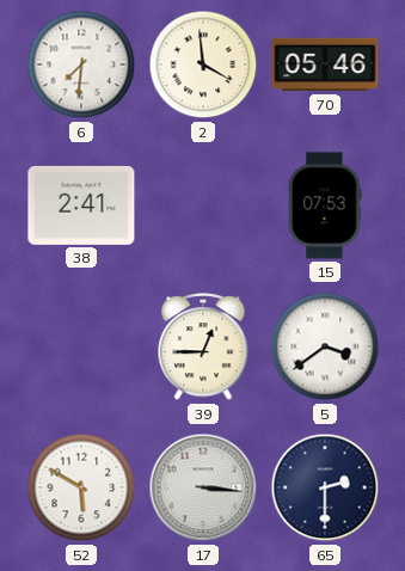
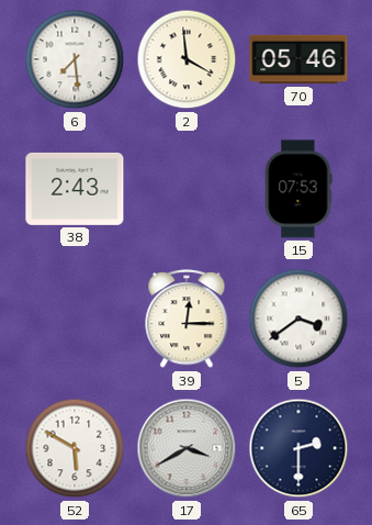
6: 7:31 -> 7:29
38: 2:41 -> 2:43
39: 12:45 -> 12:15
17: 3:16 -> 3:40
